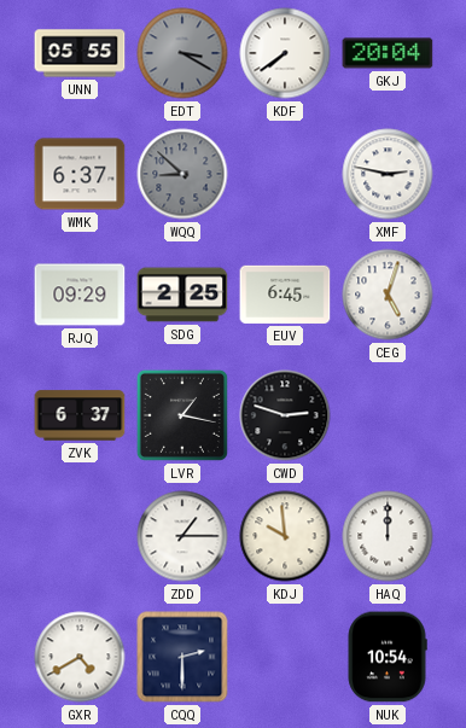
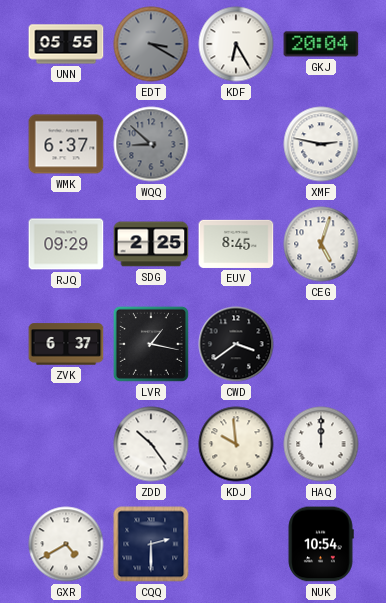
KDF: 7:39 -> 6:25
EUV: 6:45 -> 8:45
CWD: 2:48 -> 3:39
ZDD: 1:15 -> 10:24
